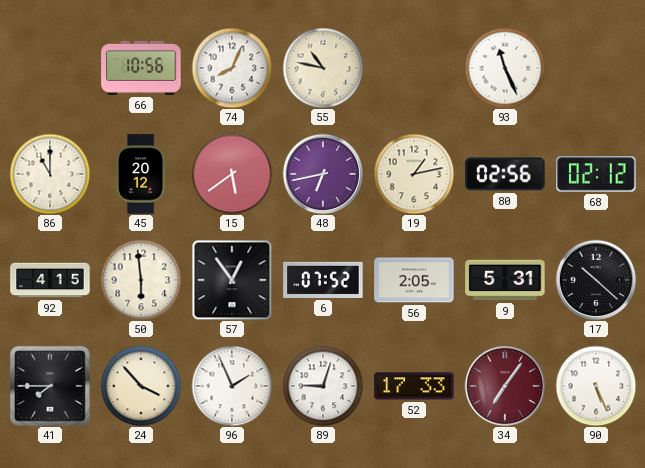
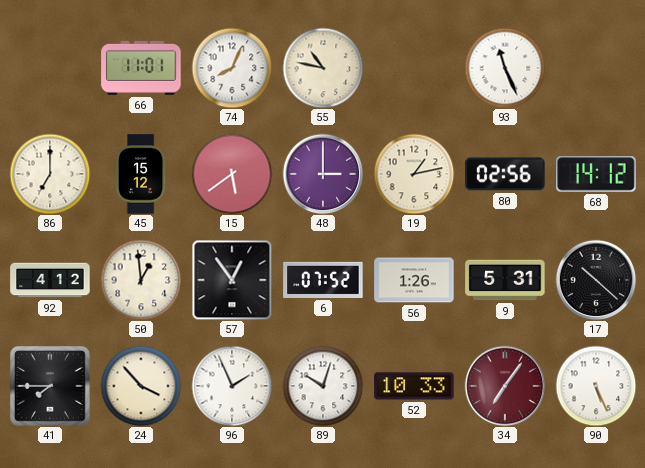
66: 10:56 -> 11:01
86: 11:00 -> 7:00
45: 20:12 -> 15:12
48: 6:43 -> 3:00
68: 02:12 -> 14:12
92: 4:15 -> 4:12
50: 5:59 -> 12:59
56: 2:05 -> 1:26
89: 9:03 -> 10:03
52: 17:33 -> 10:33
